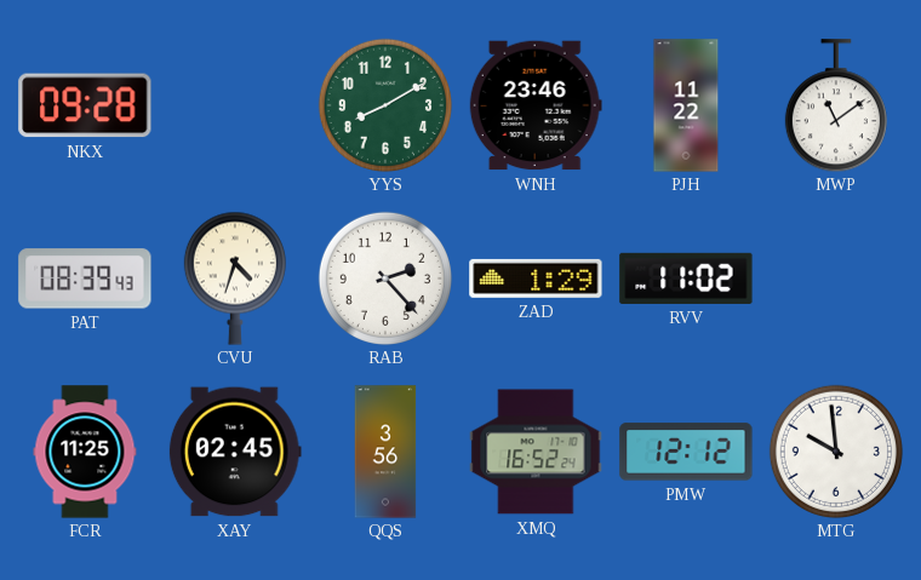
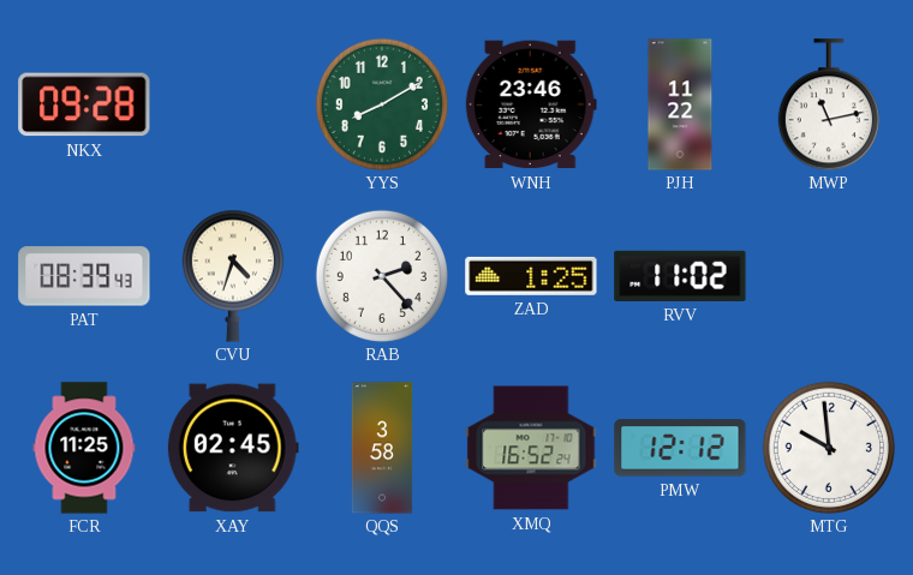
MWP: 11:09 -> 11:13
ZAD: 1:29 -> 1:25
QQS: 3:56 -> 3:58
